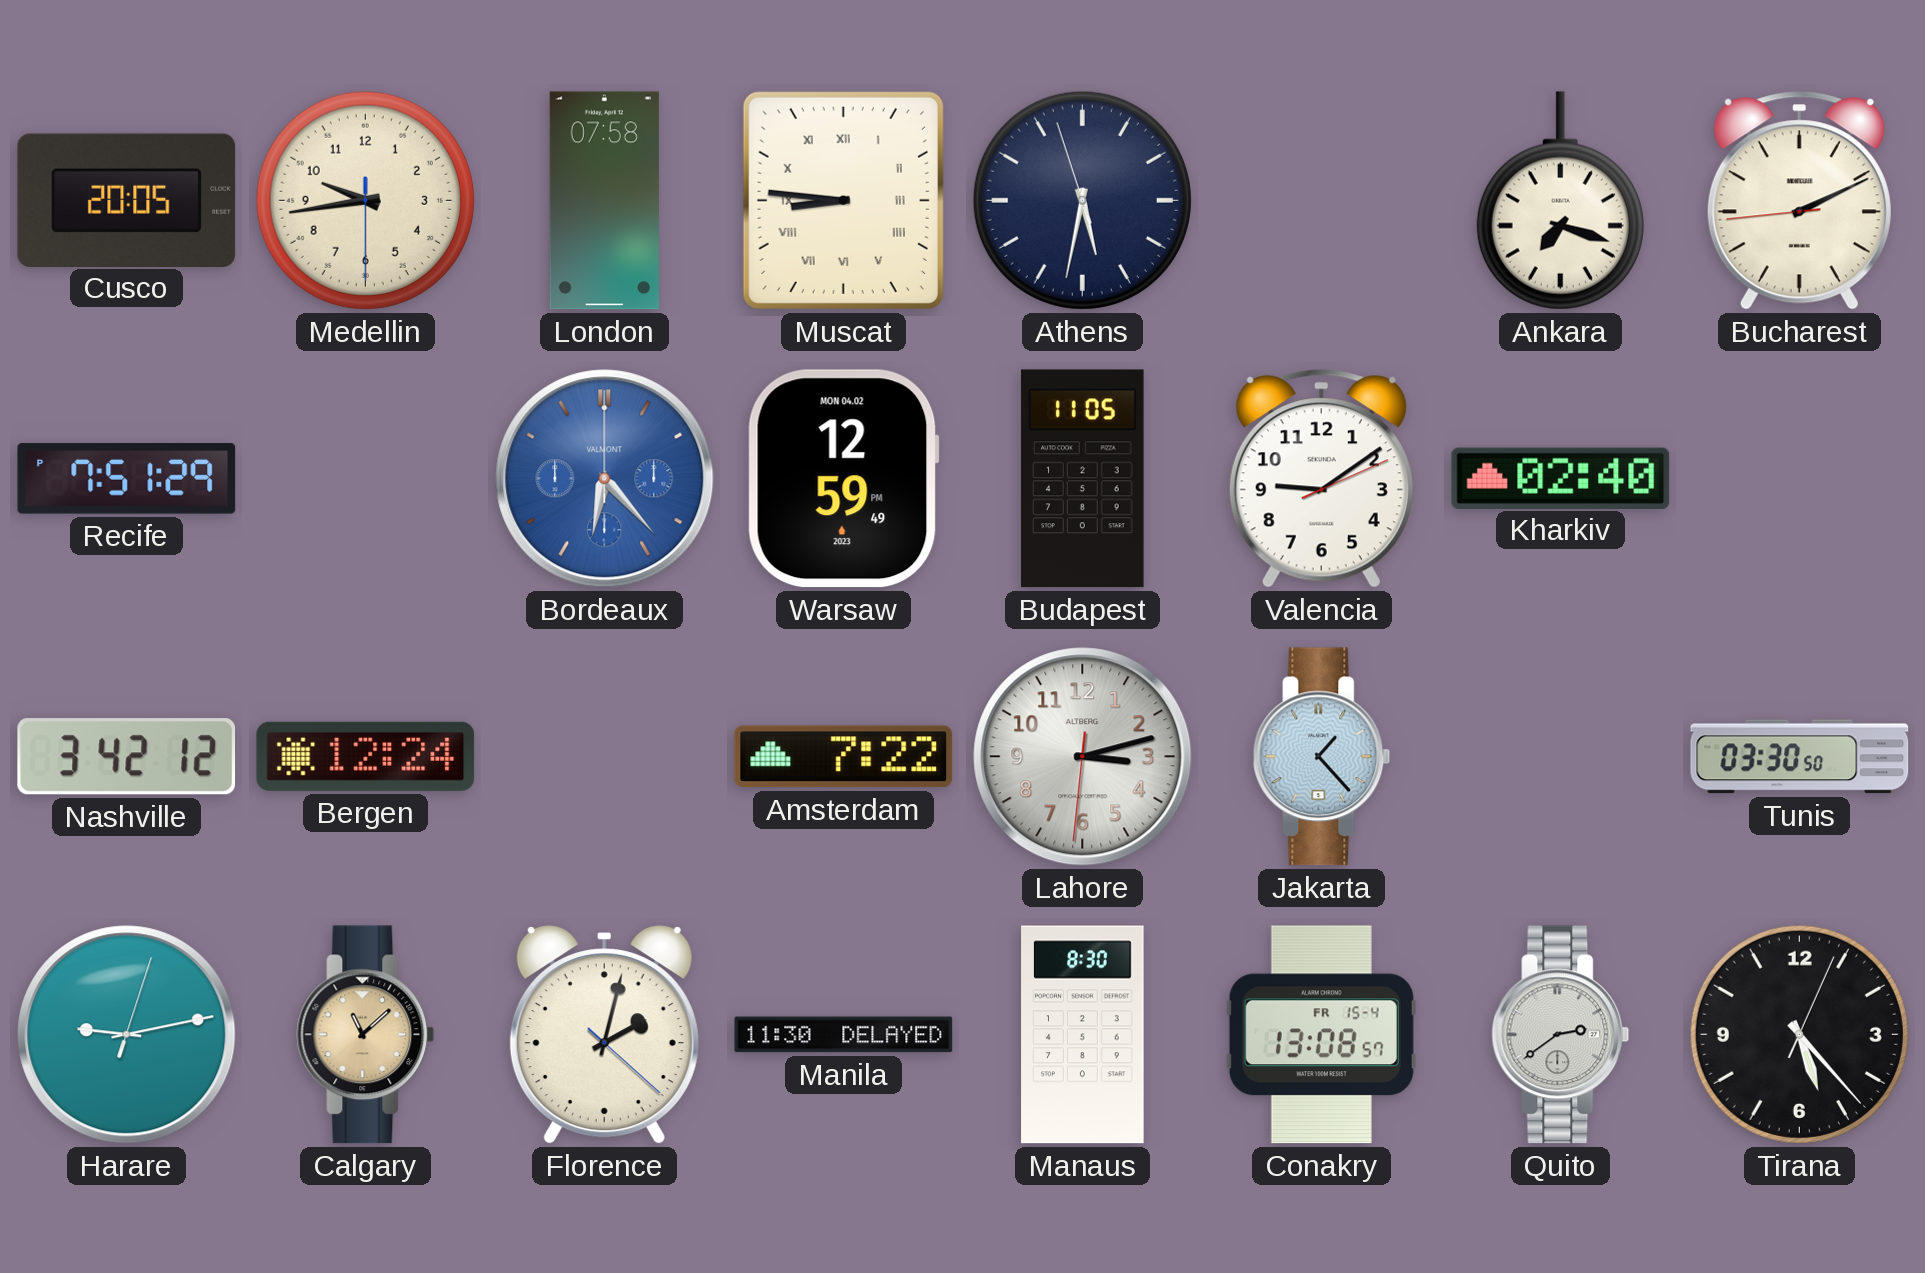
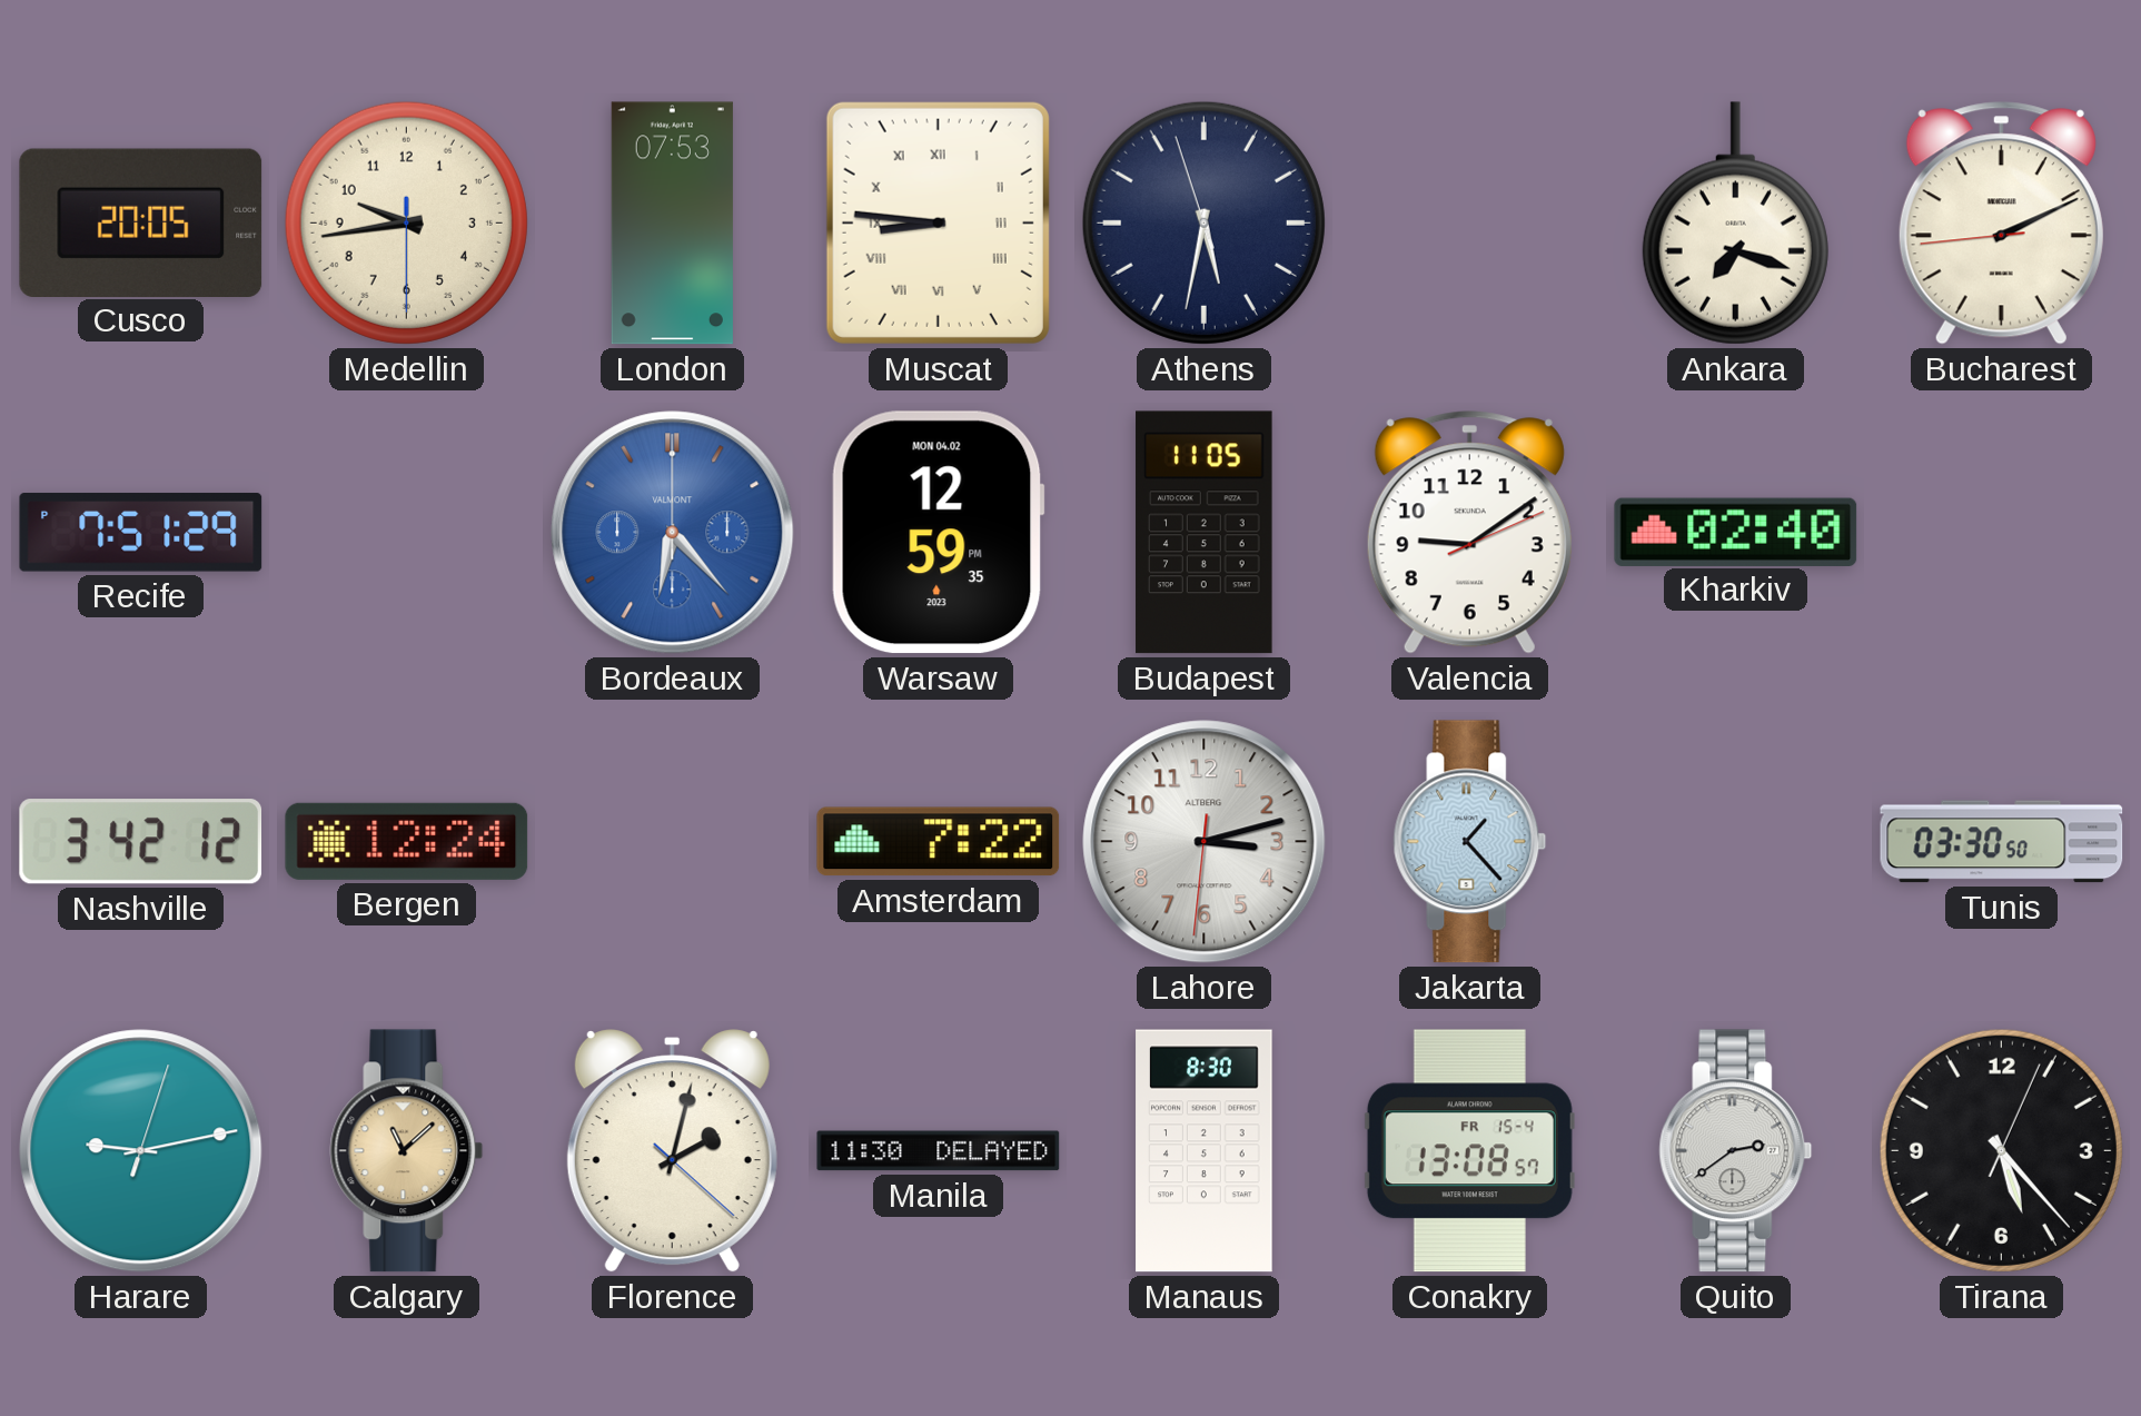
London: 07:58 -> 07:53
Warsaw: 12:59:49 PM -> 12:59:35 PM
